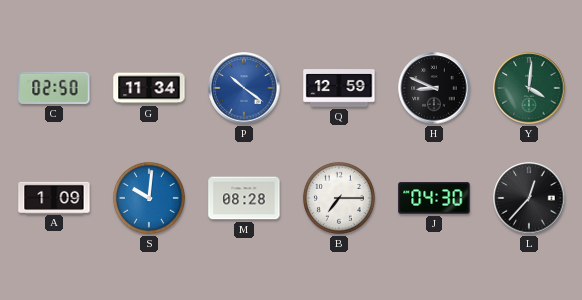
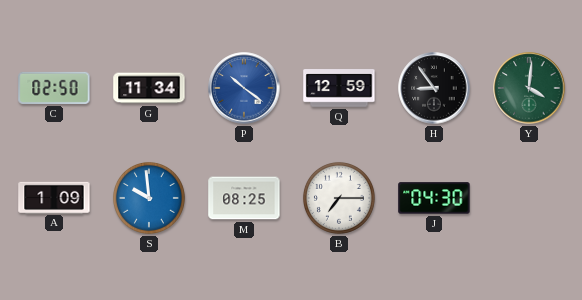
H: 8:49 -> 8:54
S: 10:01 -> 9:59
M: 08:28 -> 08:25
L: 12:37 -> none
